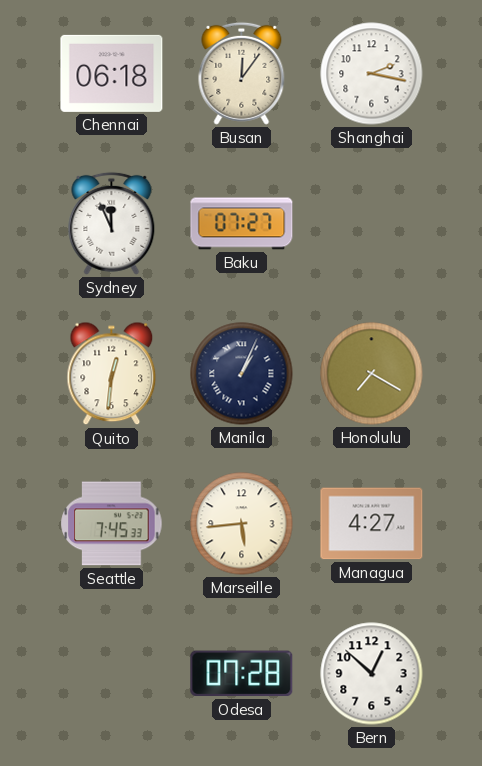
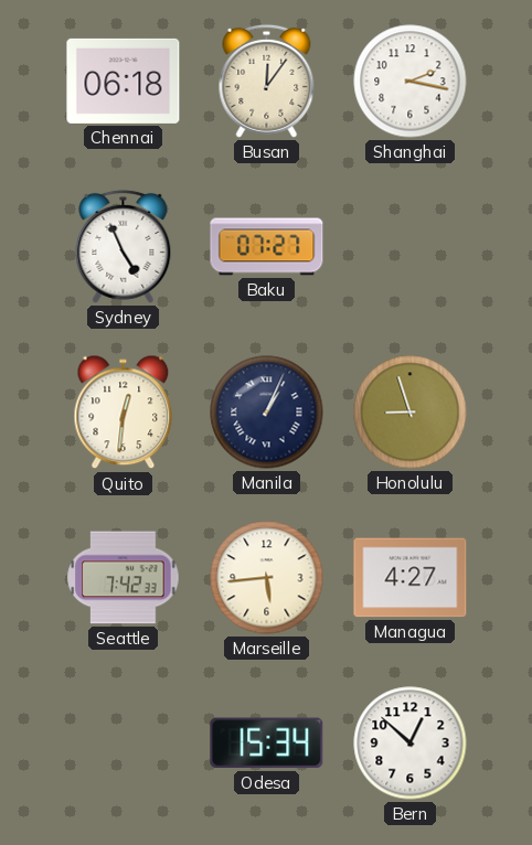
Sydney: 11:56 -> 4:56
Honolulu: 7:20 -> 8:57
Seattle: 7:45 -> 7:42
Odesa: 07:28 -> 15:34
